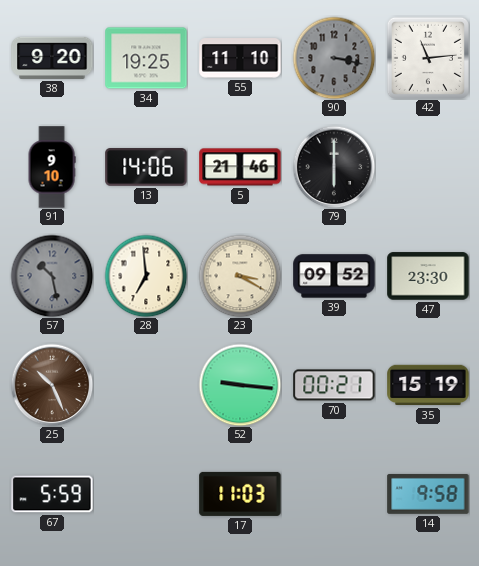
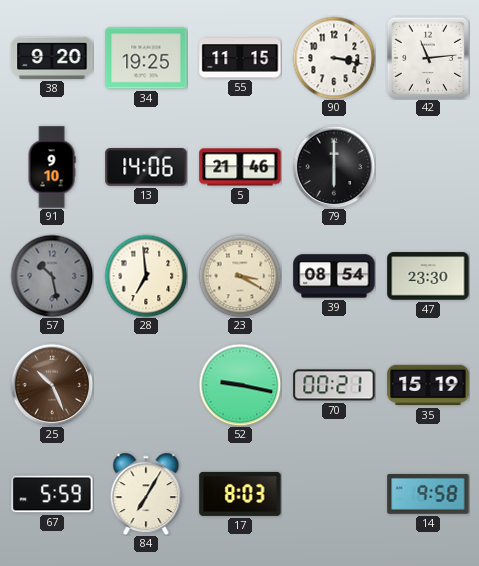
55: 11:10 -> 11:15
90 dial: grey -> white
39: 09:52 -> 08:54
52: 9:16 -> 9:17
84: none -> 7:05
17: 11:03 -> 8:03
